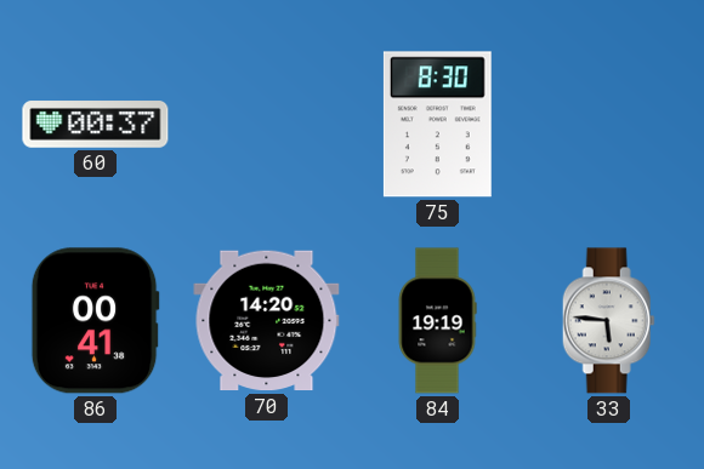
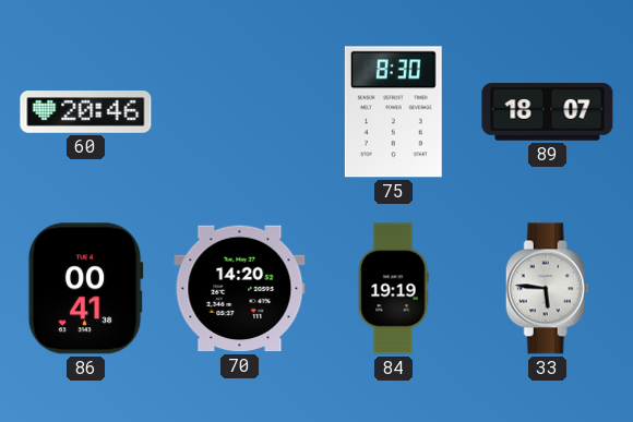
60: 00:37 -> 20:46
89: none -> 18:07
